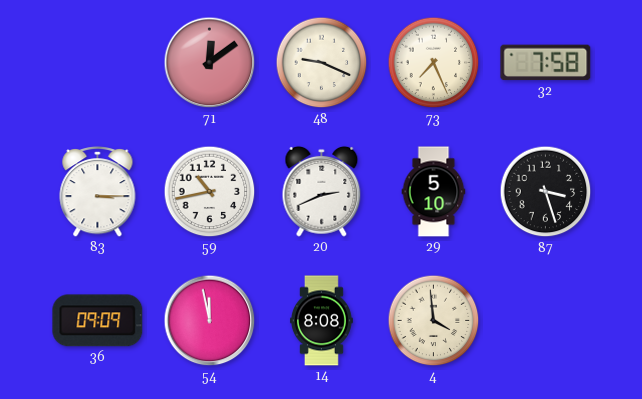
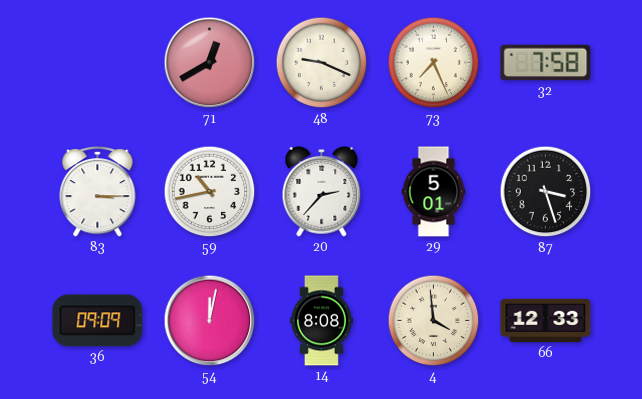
71: 12:09 -> 12:40
20: 2:41 -> 2:37
29: 5:10 -> 5:01
54: 11:58 -> 12:02
66: none -> 12:33
